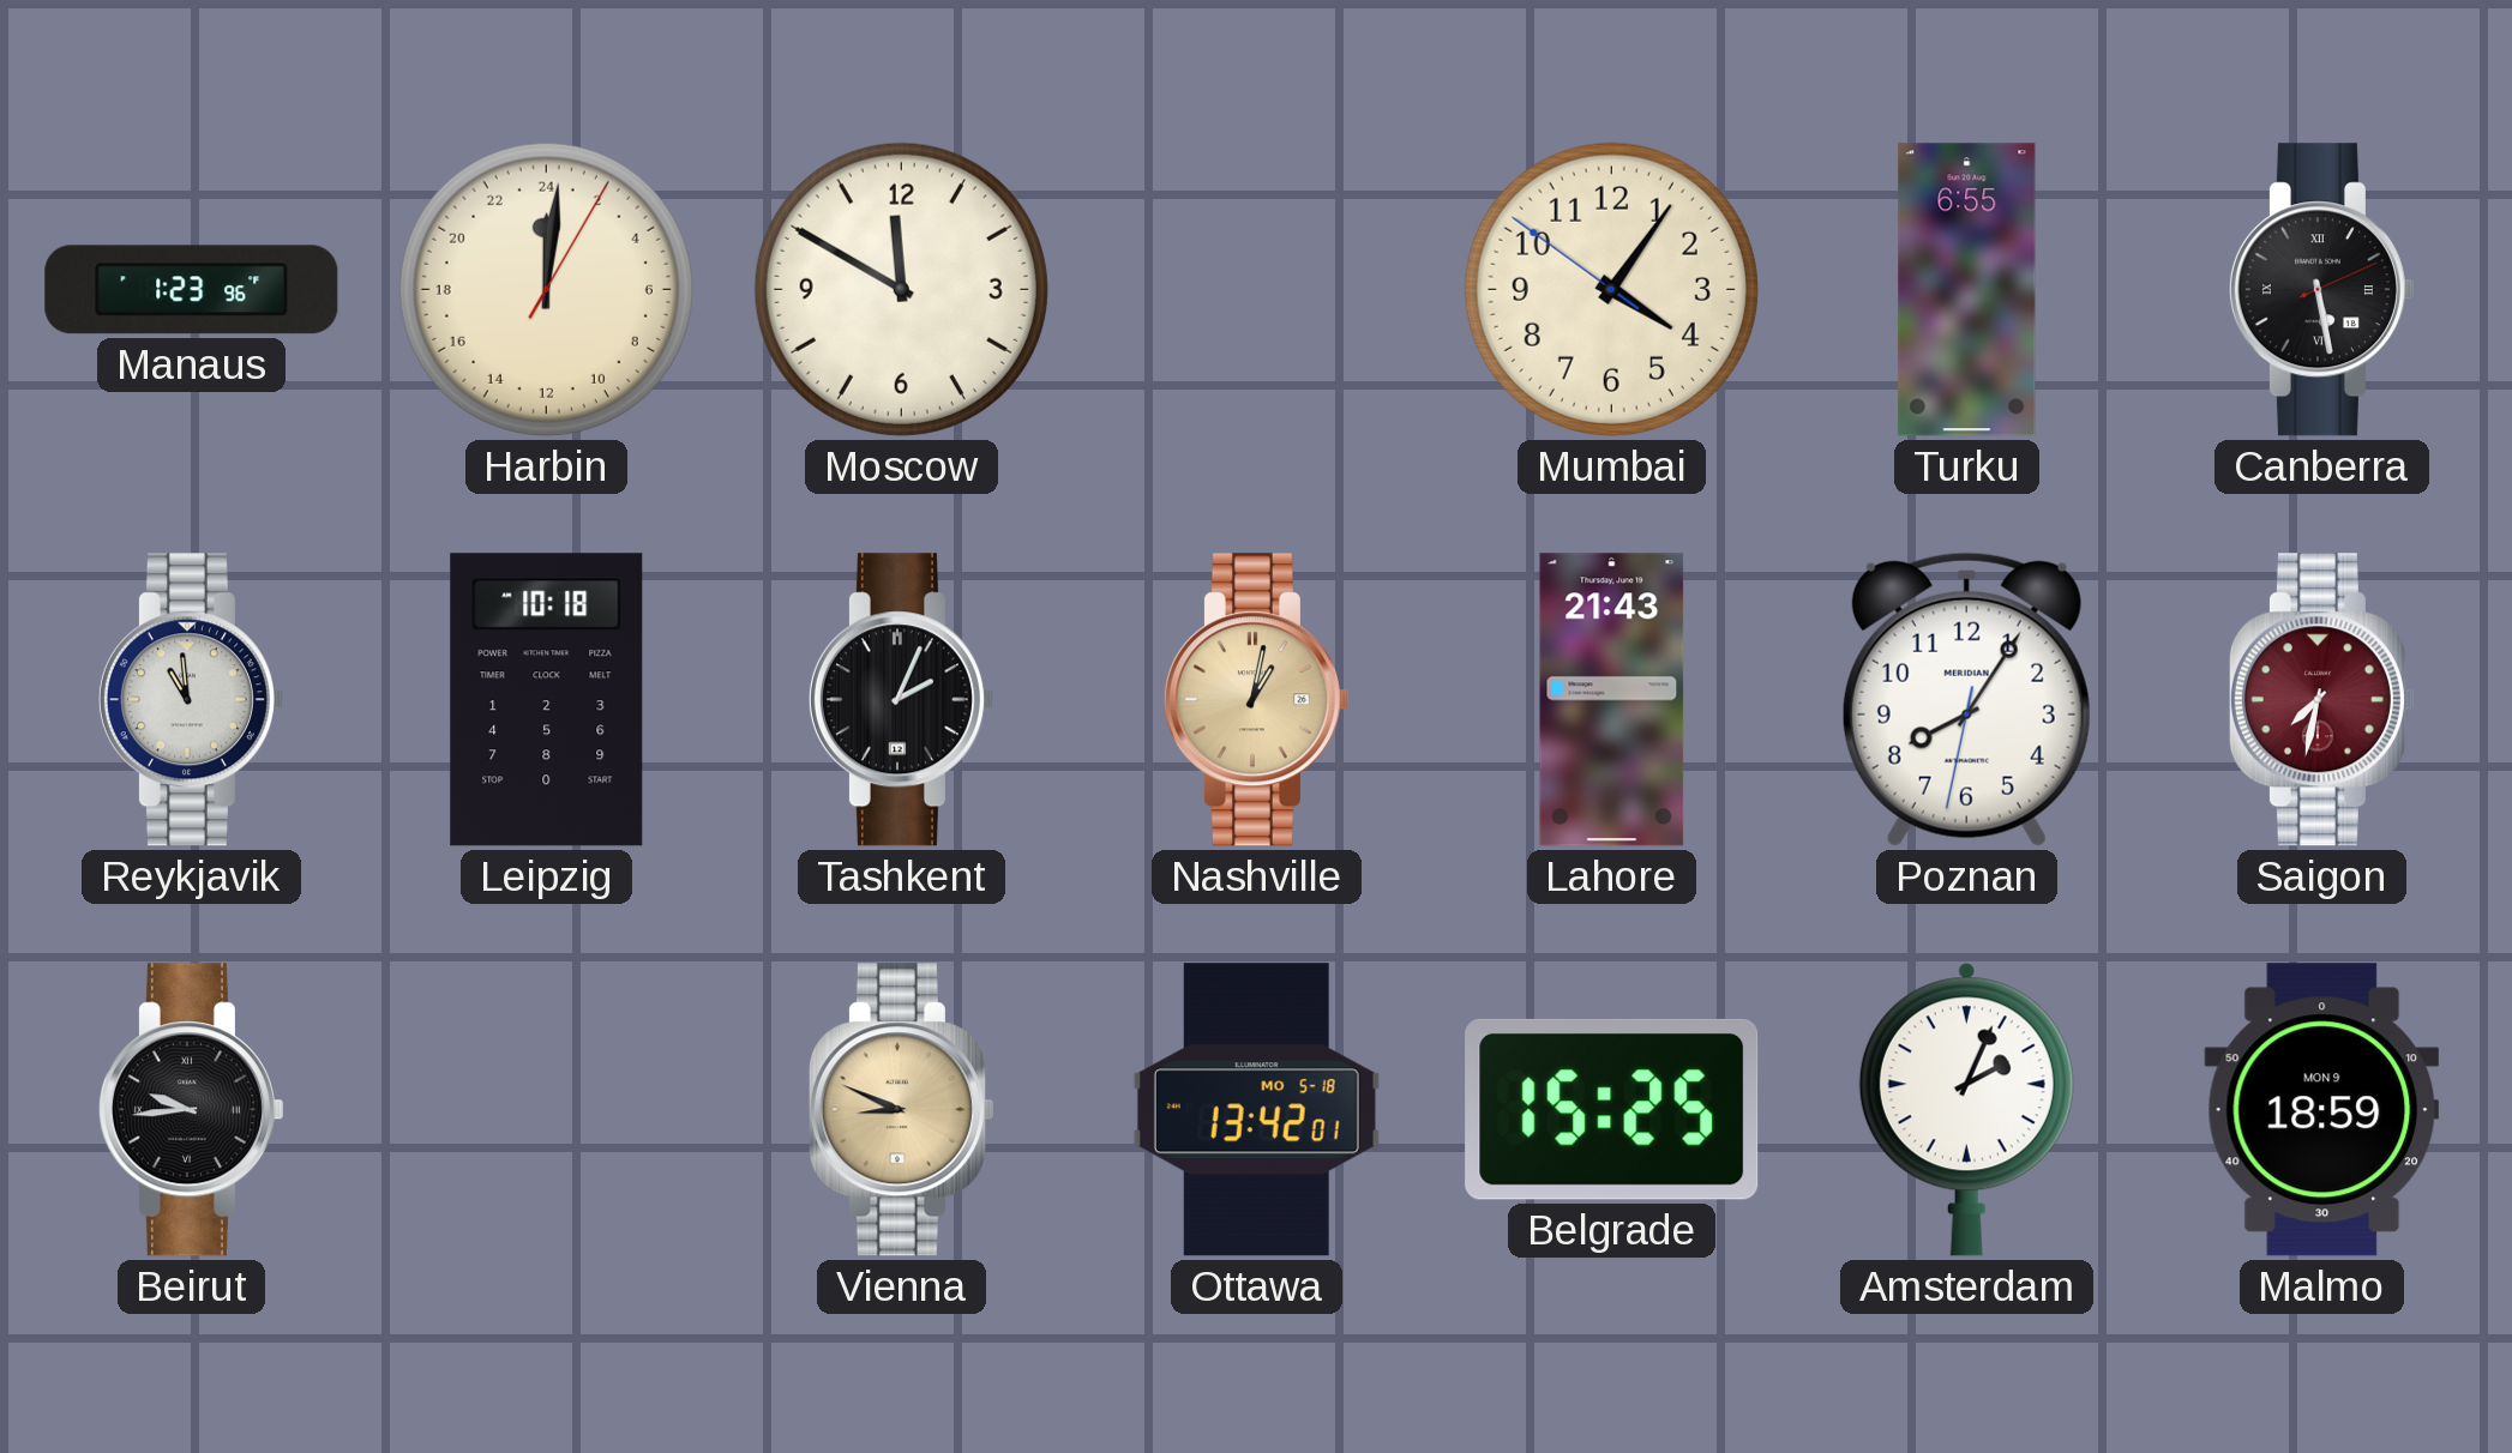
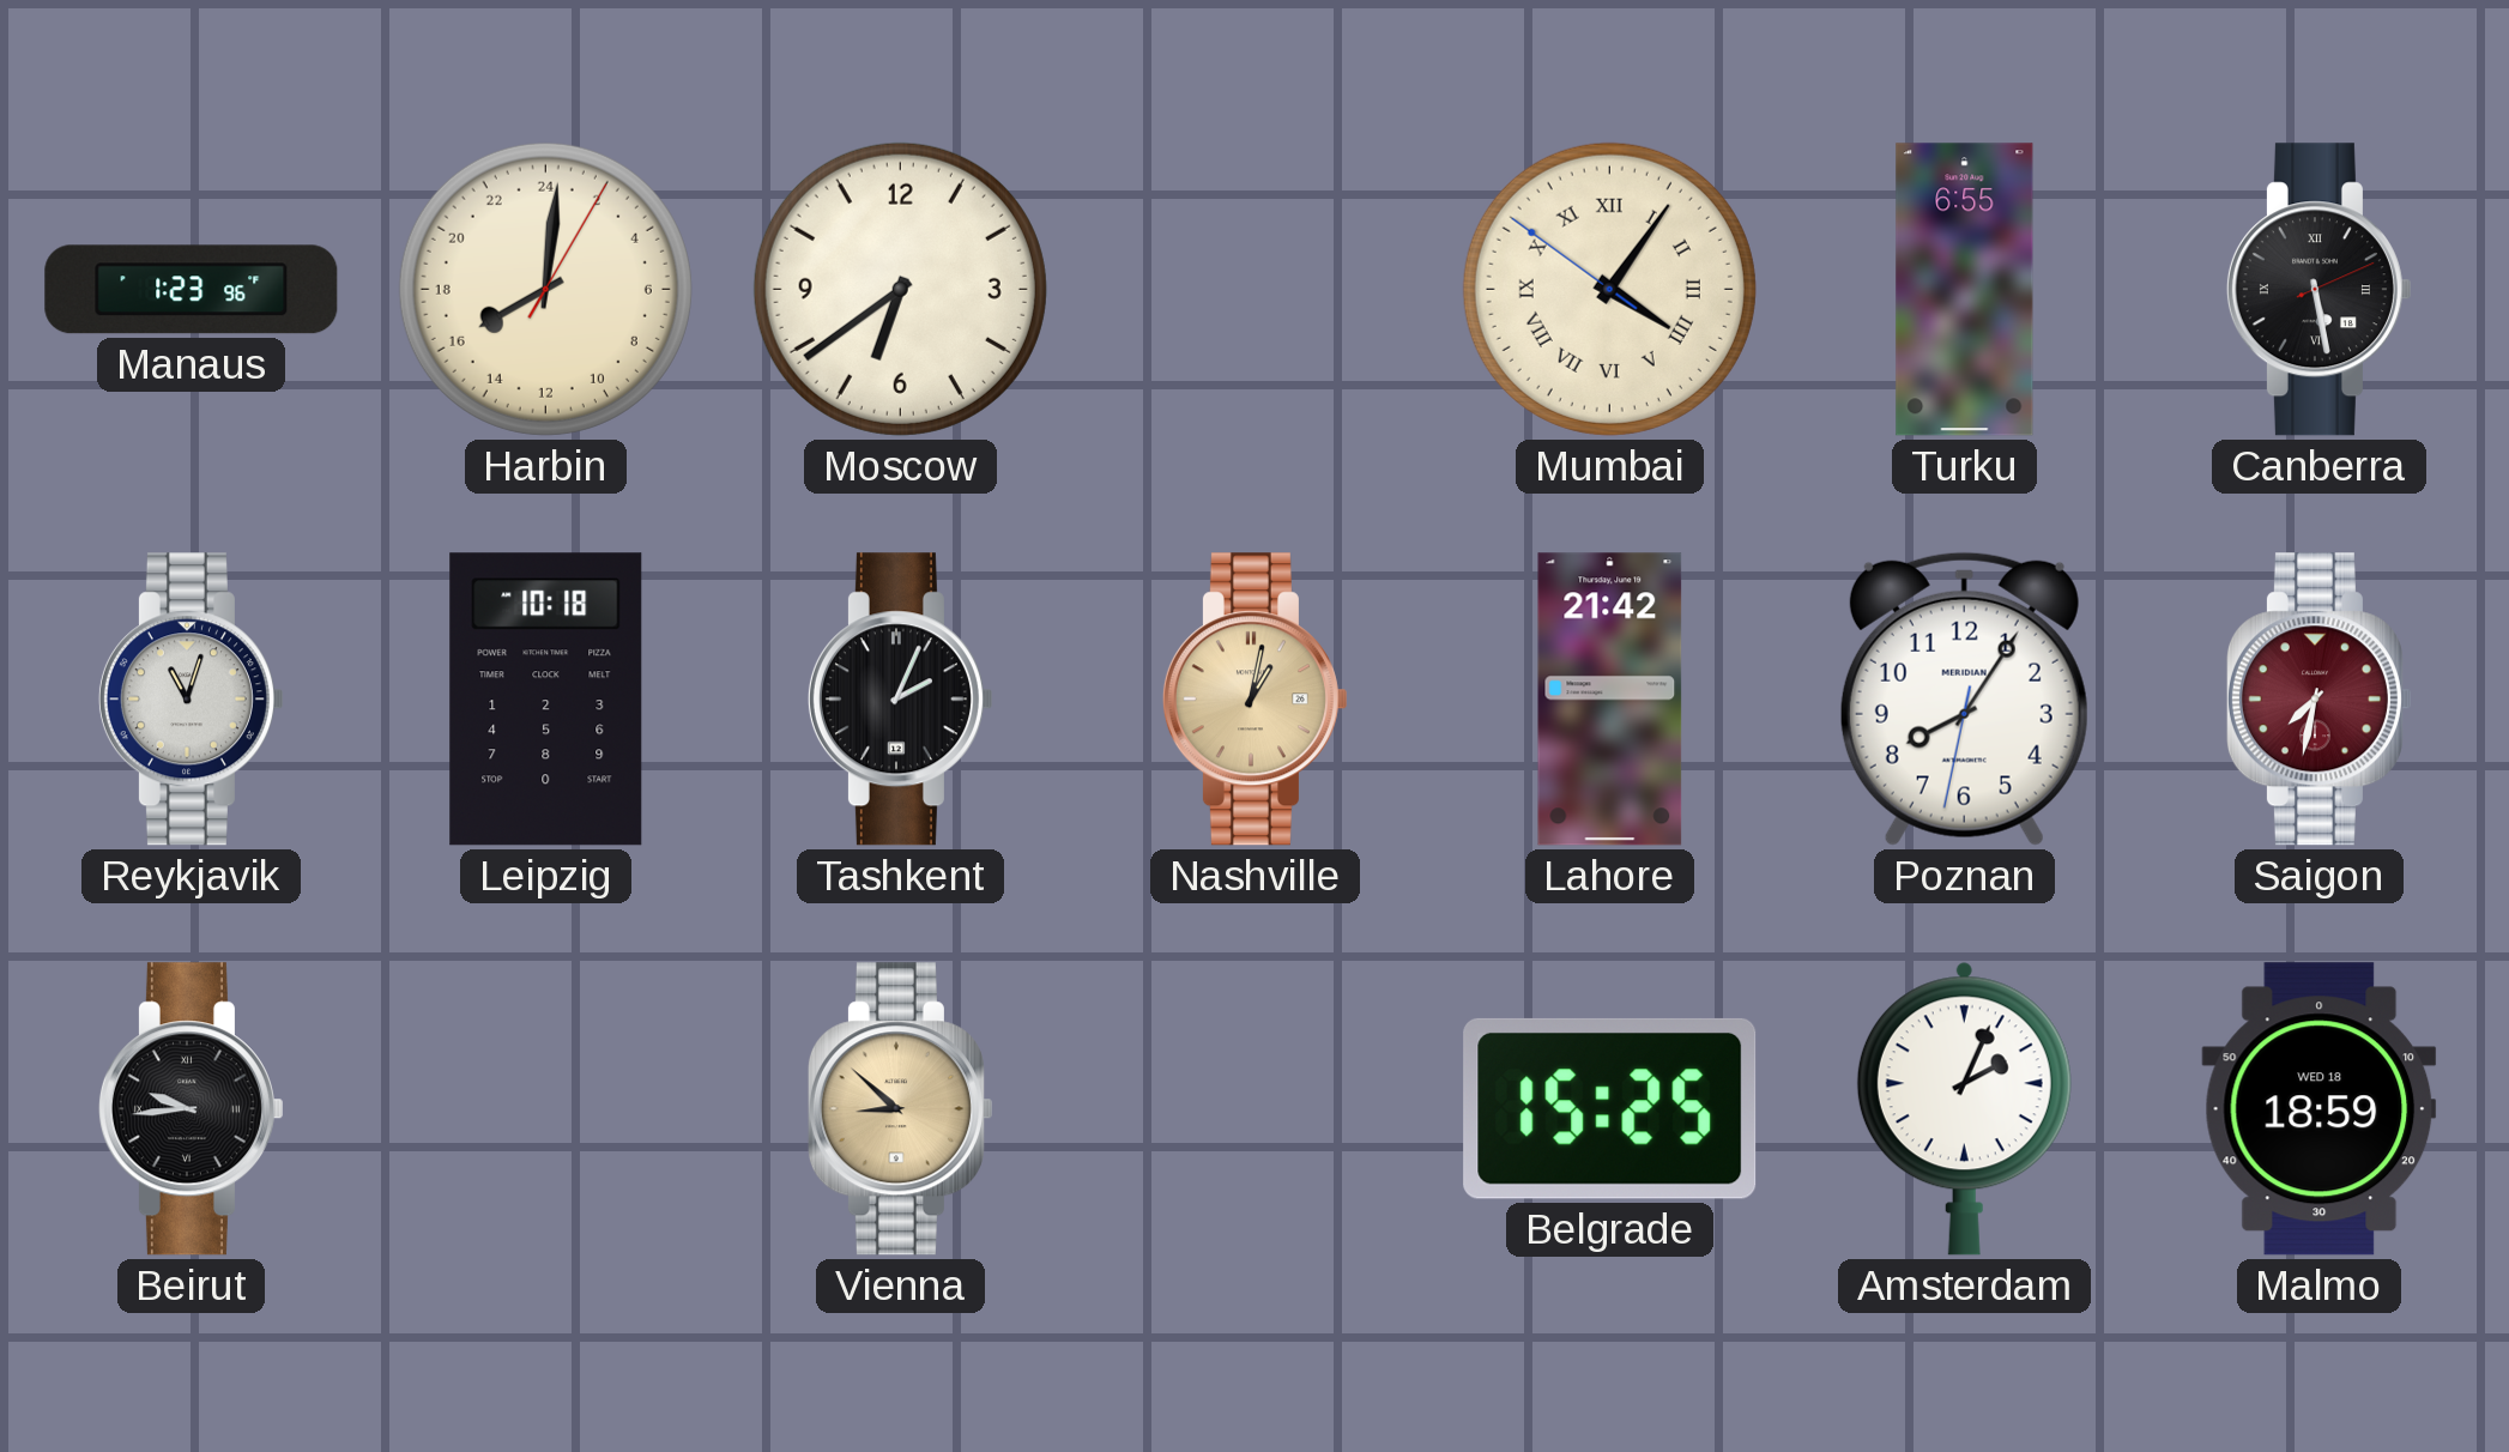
Harbin: 0:01 -> 16:01
Moscow: 11:50 -> 6:39
Mumbai numerals: Arabic -> Roman
Reykjavik: 10:59 -> 11:03
Lahore: 21:43 -> 21:42
Vienna: 8:49 -> 8:52
Ottawa: 13:42 -> none
Malmo date: MON 9 -> WED 18
